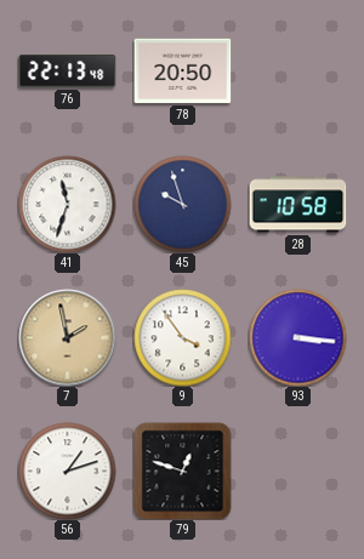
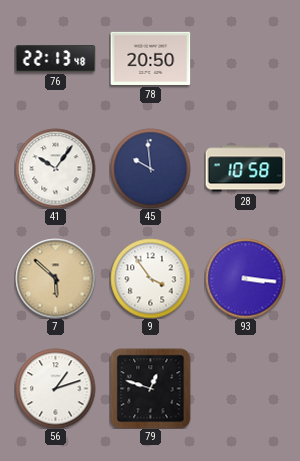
41: 11:33 -> 10:06
45: 9:57 -> 9:59
7: 1:58 -> 5:52
